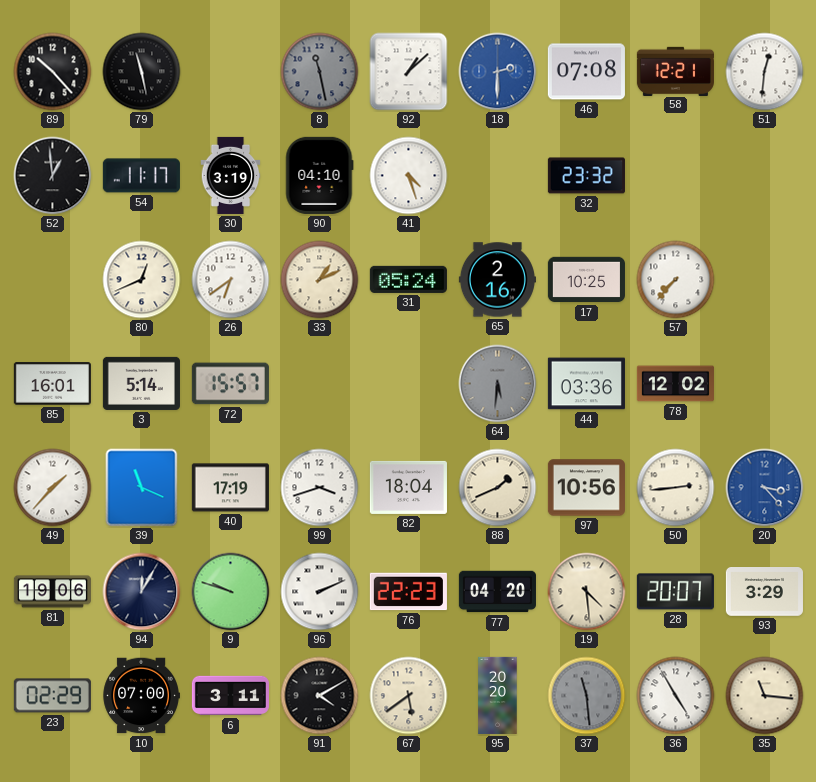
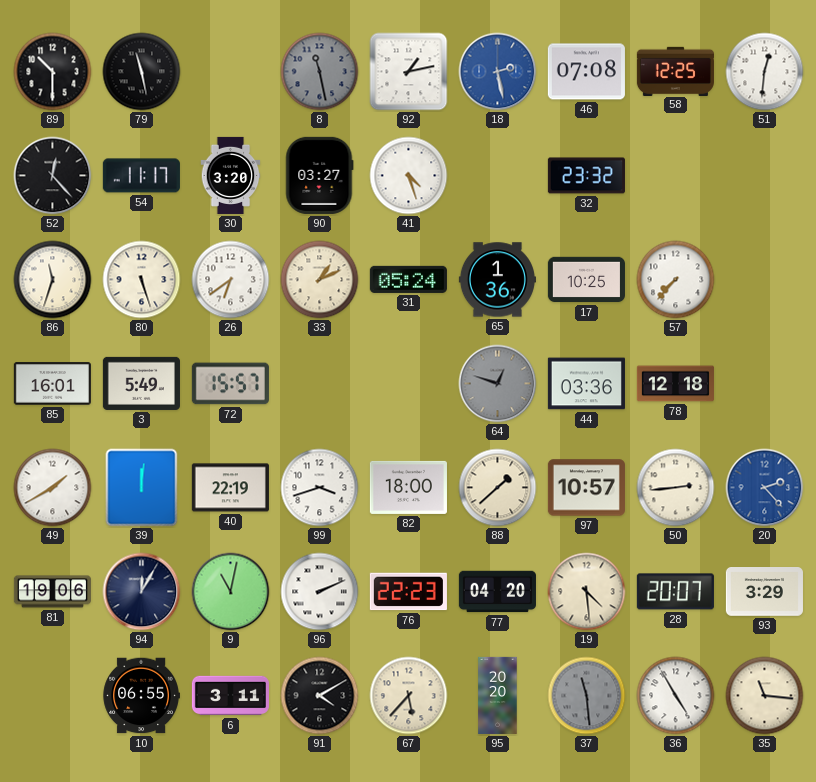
89: 10:23 -> 10:30
92: 1:08 -> 1:13
18: 2:30 -> 2:28
58: 12:21 -> 12:25
52: 12:59 -> 12:23
30: 3:19 -> 3:20
90: 04:10 -> 03:27
86: none -> 11:33
80: 12:41 -> 5:27
65: 2:16 -> 1:36
3: 5:14 -> 5:49
64: 5:31 -> 12:48
78: 12:02 -> 12:18
49: 1:37 -> 1:40
39: 11:19 -> 12:01
40: 17:19 -> 22:19
82: 18:04 -> 18:00
88: 1:41 -> 1:38
97: 10:56 -> 10:57
20: 3:23 -> 2:23
9: 9:48 -> 11:02
23: 02:29 -> none
10: 07:00 -> 06:55
67: 5:39 -> 5:37
